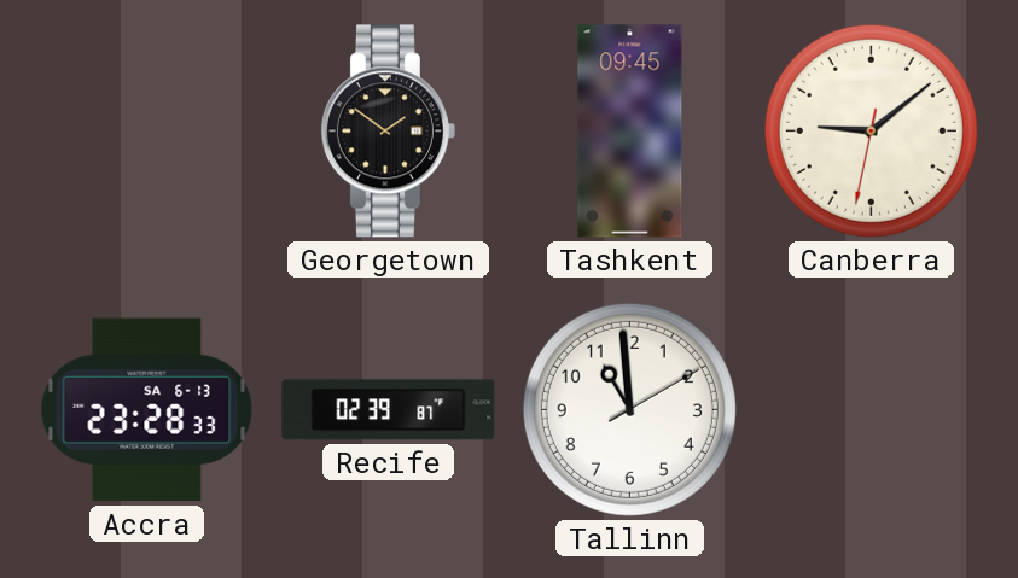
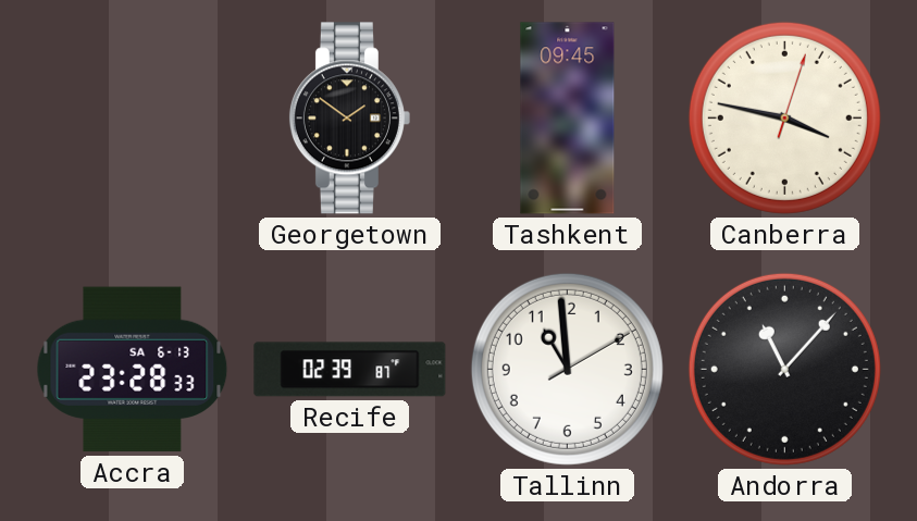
Canberra: 9:08 -> 3:47
Andorra: none -> 11:07
